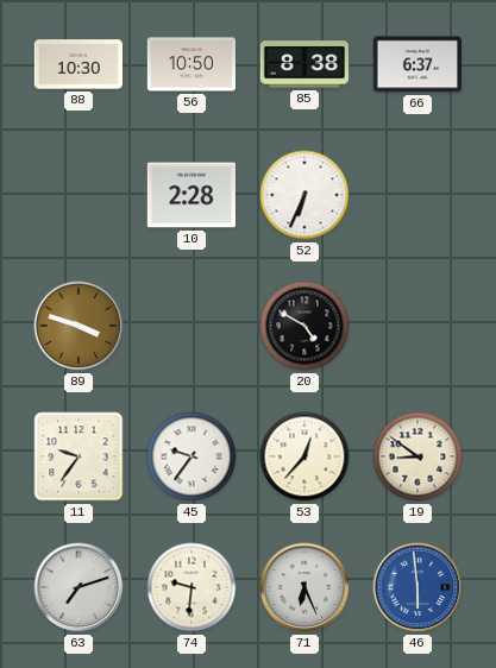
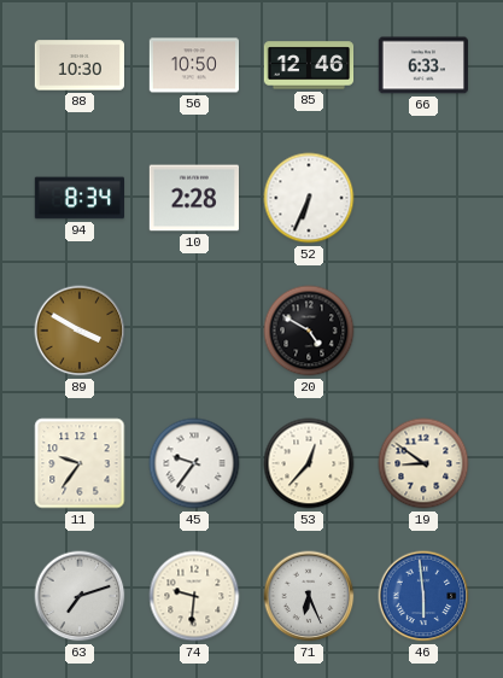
85: 8:38 -> 12:46
66: 6:37 -> 6:33
94: none -> 8:34
89: 3:48 -> 3:50
